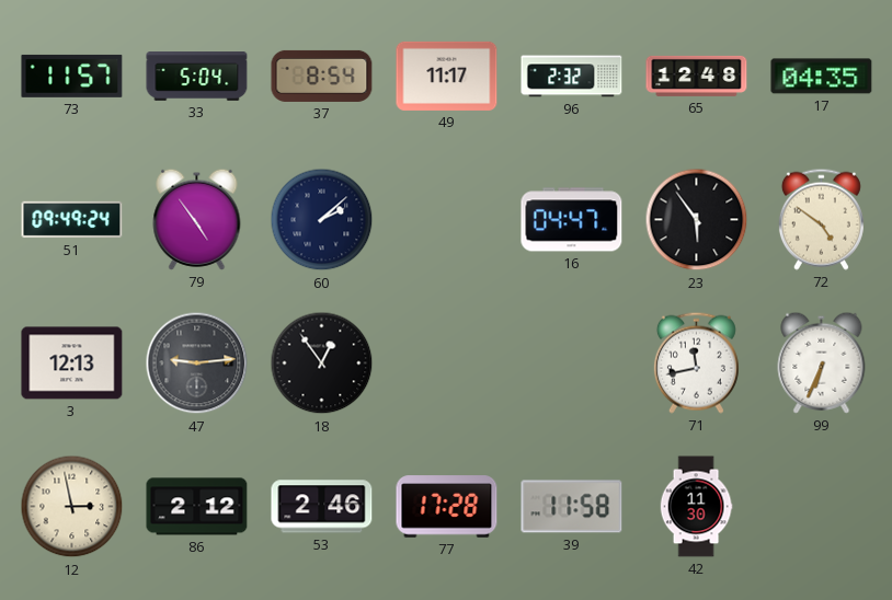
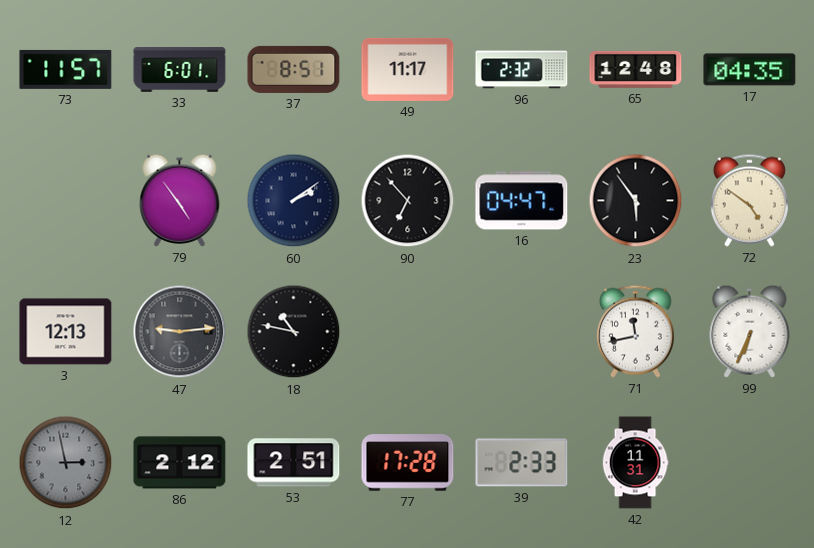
33: 5:04 -> 6:01
37: 8:54 -> 8:51
51: 09:49 -> none
60: 2:08 -> 2:09
90: none -> 6:53
18: 12:54 -> 10:47
12 dial: cream -> grey
53: 2:46 -> 2:51
39: 11:58 -> 2:33
42: 11:30 -> 11:31
